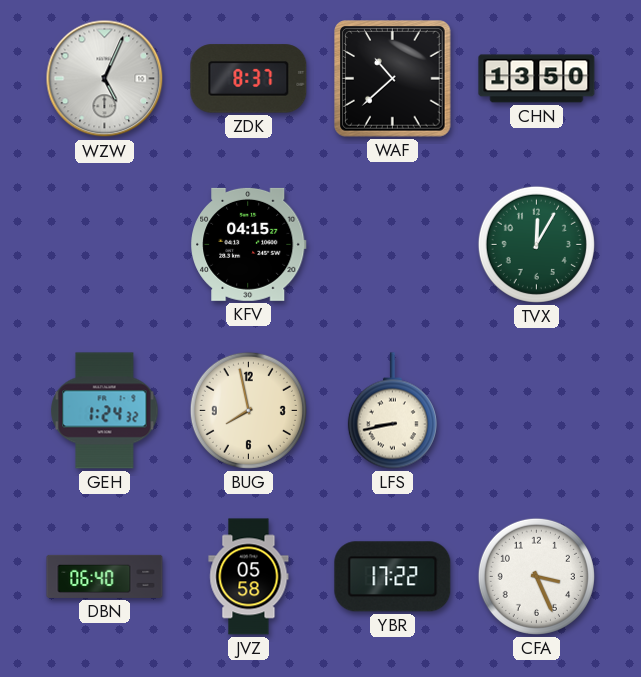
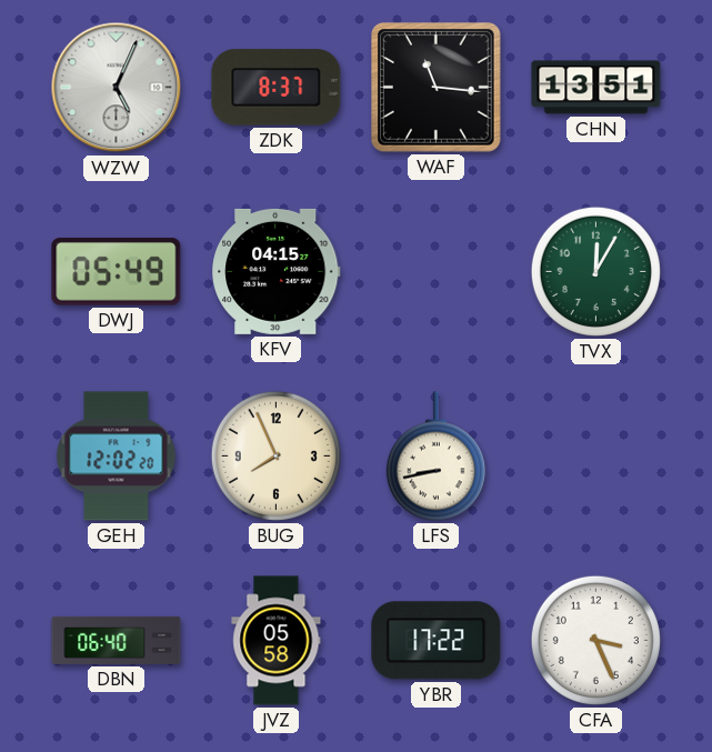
WAF: 10:38 -> 11:16
CHN: 13:50 -> 13:51
DWJ: none -> 05:49
GEH: 1:24 -> 12:02
BUG: 7:58 -> 7:56
